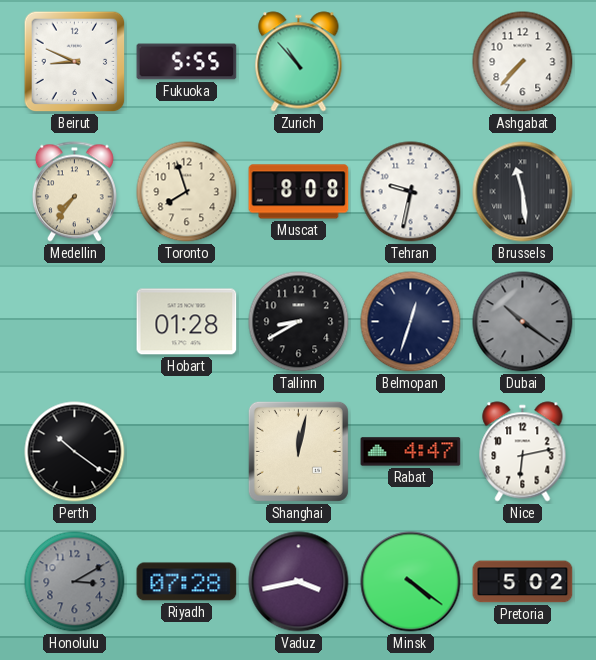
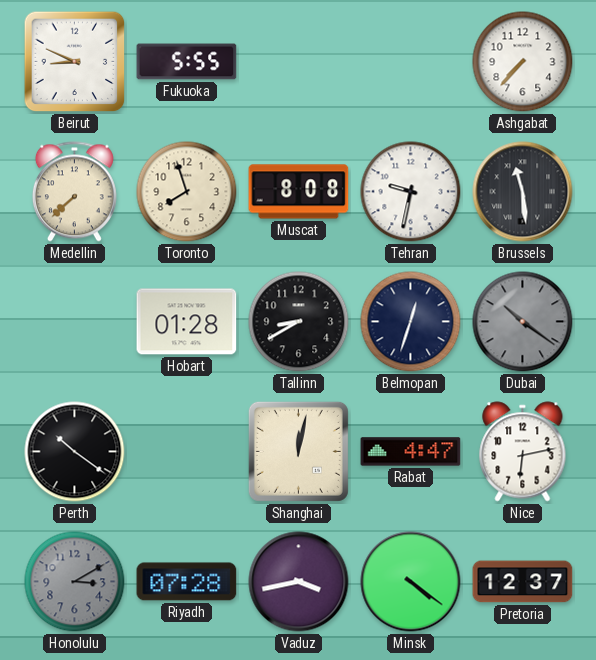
Zurich: 10:53 -> none
Medellin: 7:36 -> 7:38
Pretoria: 5:02 -> 12:37
